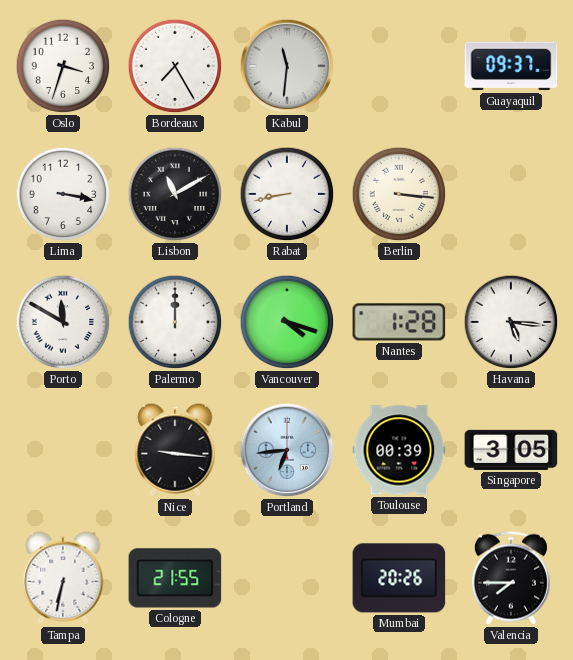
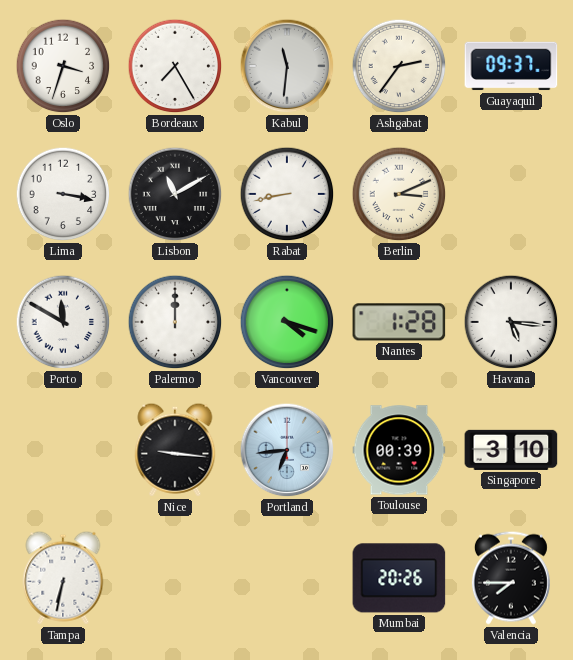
Ashgabat: none -> 2:36
Berlin: 3:16 -> 3:11
Singapore: 3:05 -> 3:10
Cologne: 21:55 -> none
